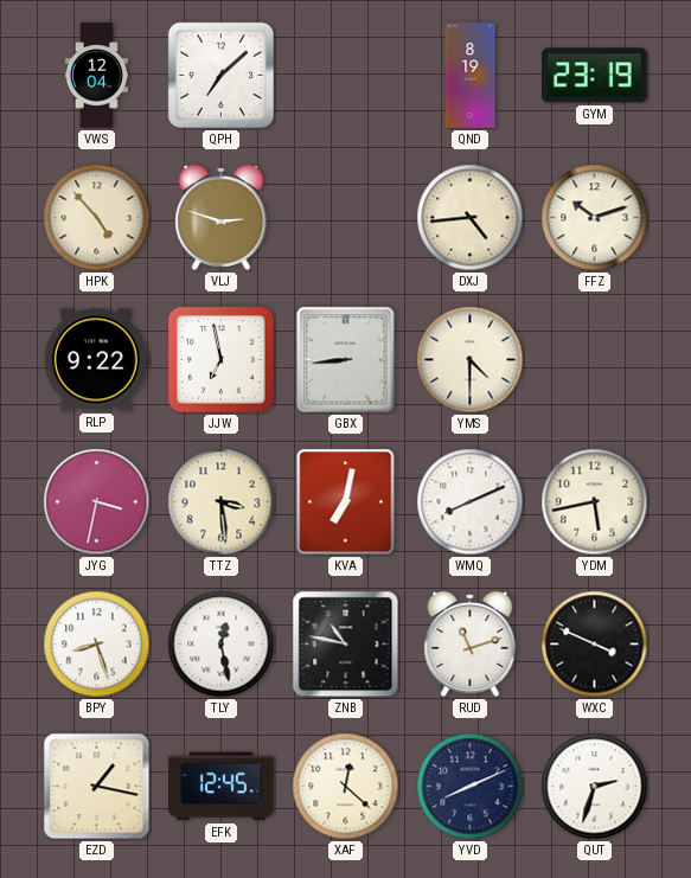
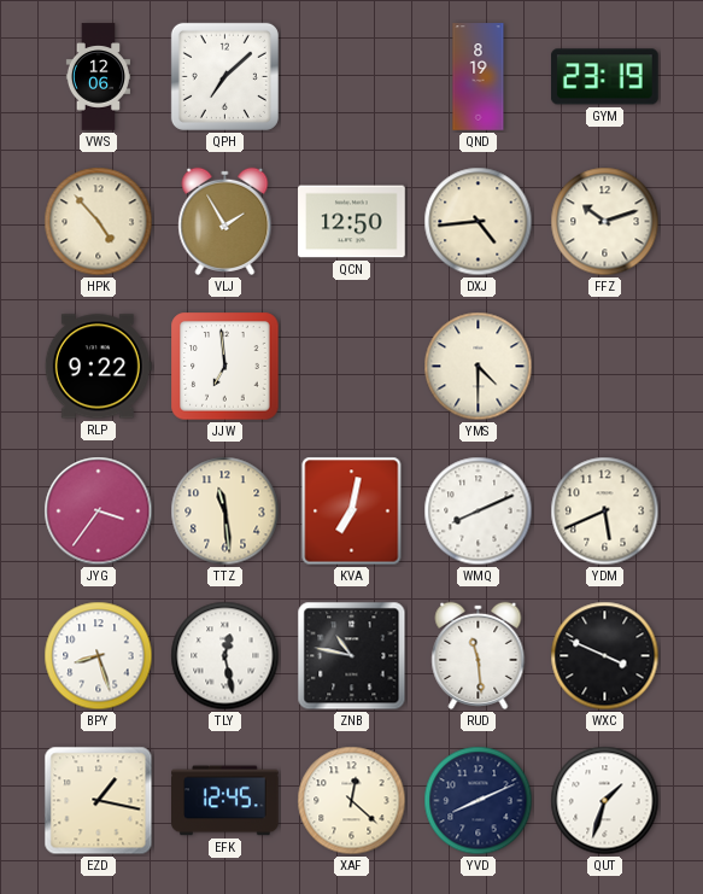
VWS: 12:04 -> 12:06
VLJ: 2:48 -> 1:55
QCN: none -> 12:50
JJW: 6:58 -> 6:59
GBX: 8:44 -> none
JYG: 3:32 -> 3:36
TTZ: 3:29 -> 11:29
YDM: 5:43 -> 5:41
RUD: 11:12 -> 11:29
QUT: 2:33 -> 1:33
